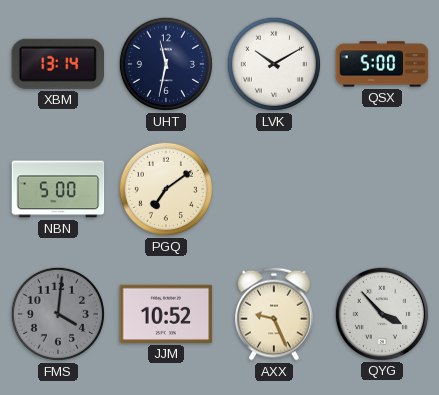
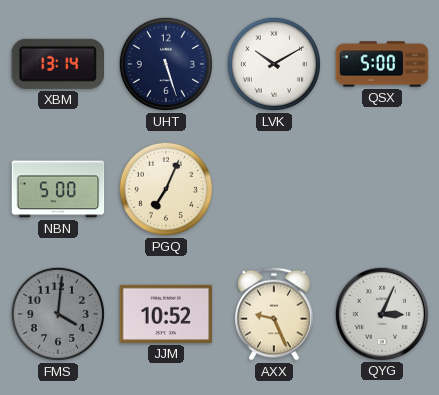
UHT: 11:32 -> 5:27
PGQ: 7:09 -> 7:04
QYG: 3:53 -> 3:04
